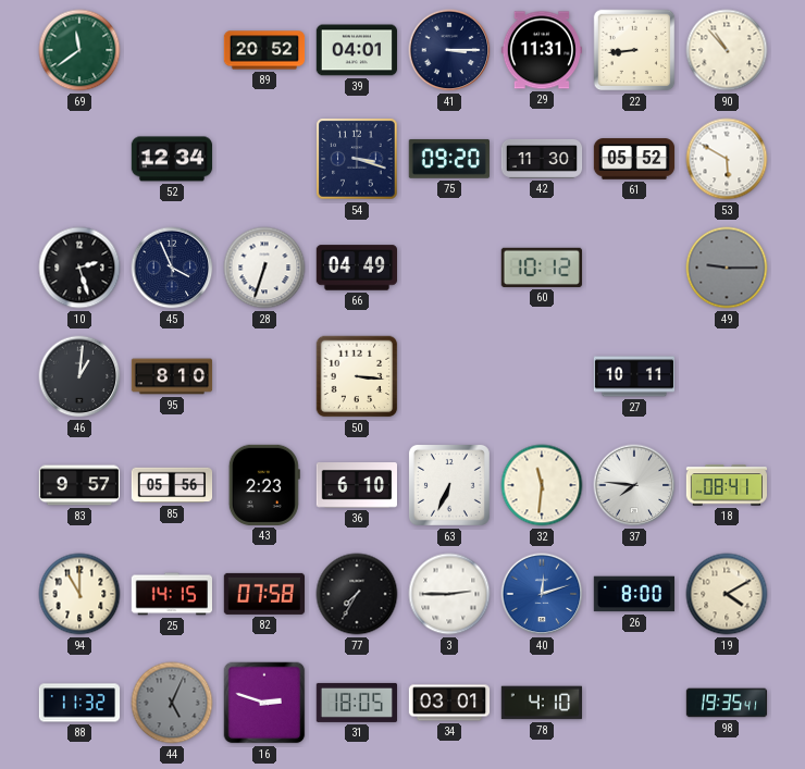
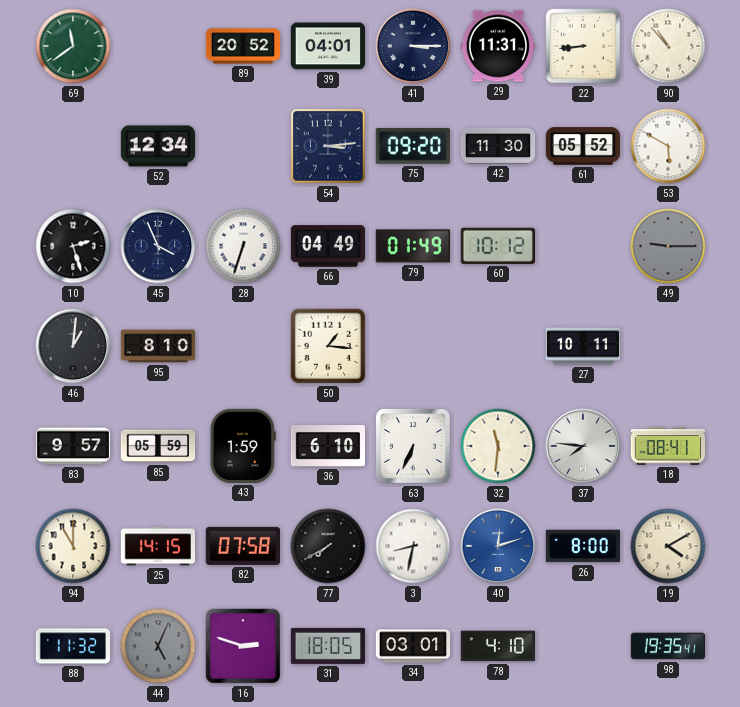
54: 3:18 -> 3:14
79: none -> 01:49
50: 3:16 -> 1:16
85: 05:56 -> 05:59
43: 2:23 -> 1:59
77: 7:35 -> 7:40
3: 2:45 -> 8:32
